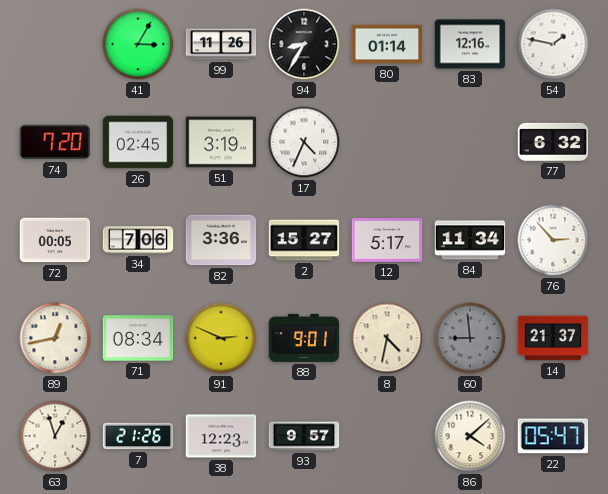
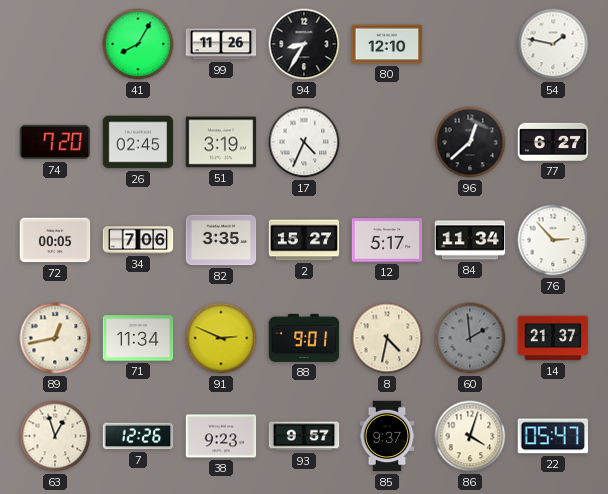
41: 3:05 -> 8:05
80: 01:14 -> 12:10
83: 12:16 -> none
96: none -> 12:38
77: 6:32 -> 6:27
82: 3:36 -> 3:35
71: 08:34 -> 11:34
60: 8:59 -> 1:59
7: 21:26 -> 12:26
38: 12:23 -> 9:23
85: none -> 9:37
86: 4:08 -> 4:03
